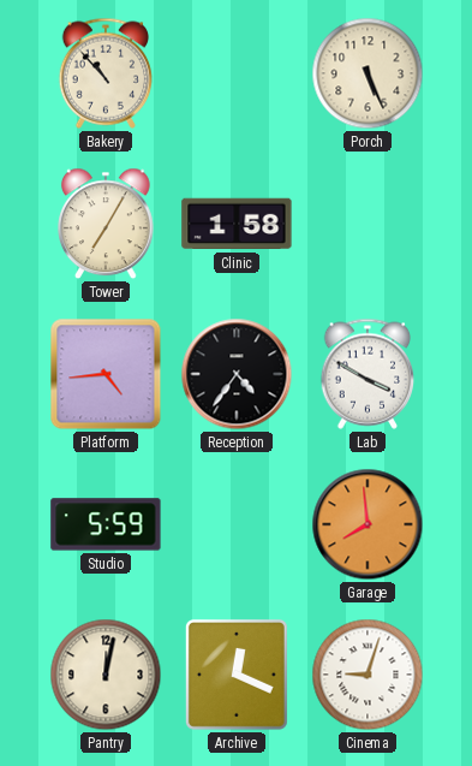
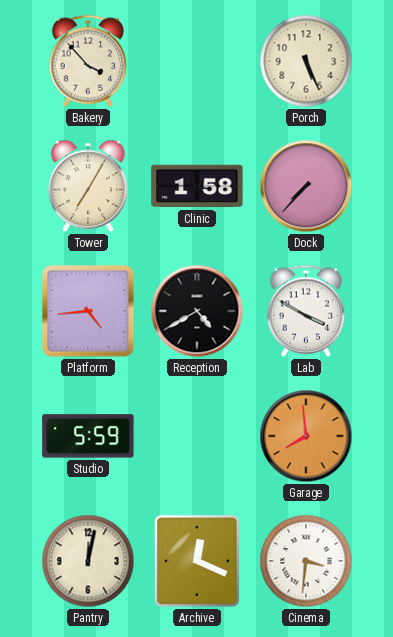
Bakery: 10:53 -> 3:53
Dock: none -> 7:37
Reception: 4:36 -> 4:40
Cinema: 9:03 -> 3:31
